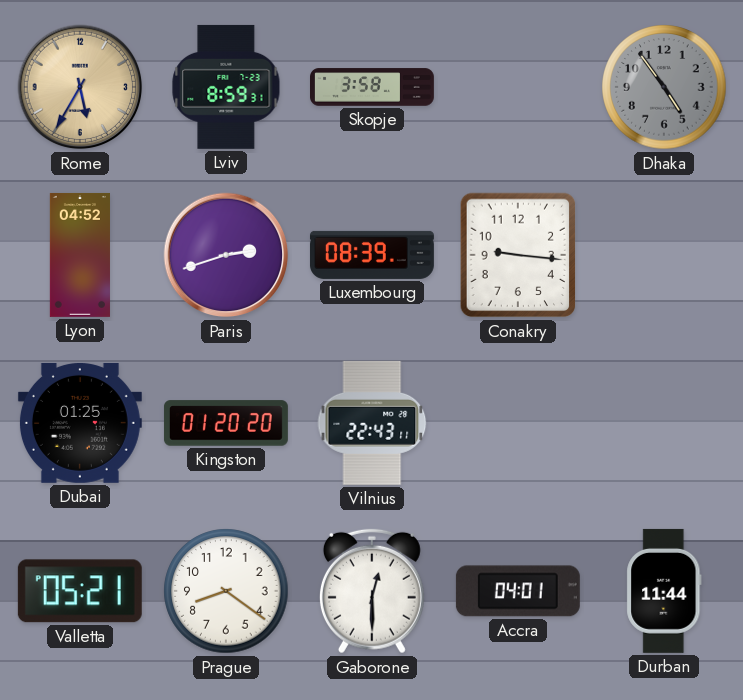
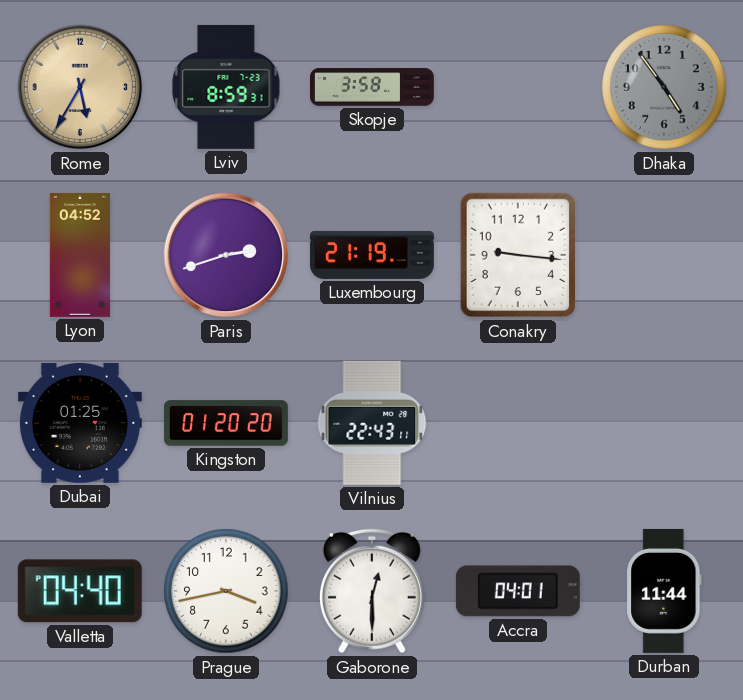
Luxembourg: 08:39 -> 21:19
Valletta: 05:21 -> 04:40
Prague: 8:21 -> 3:43
